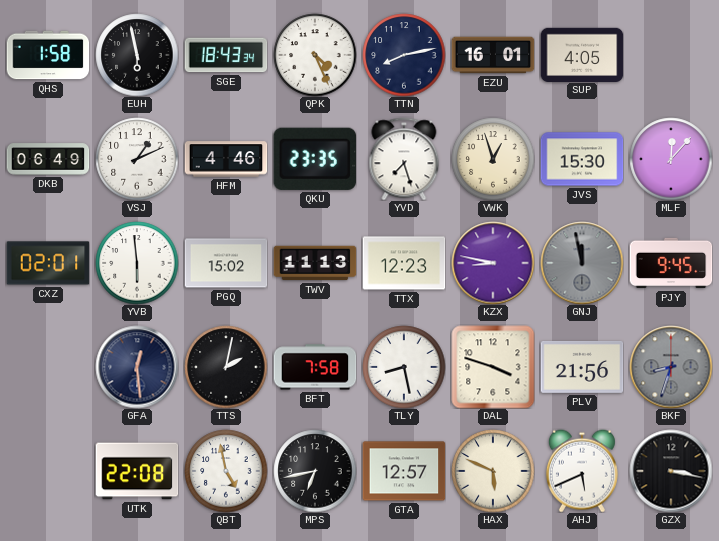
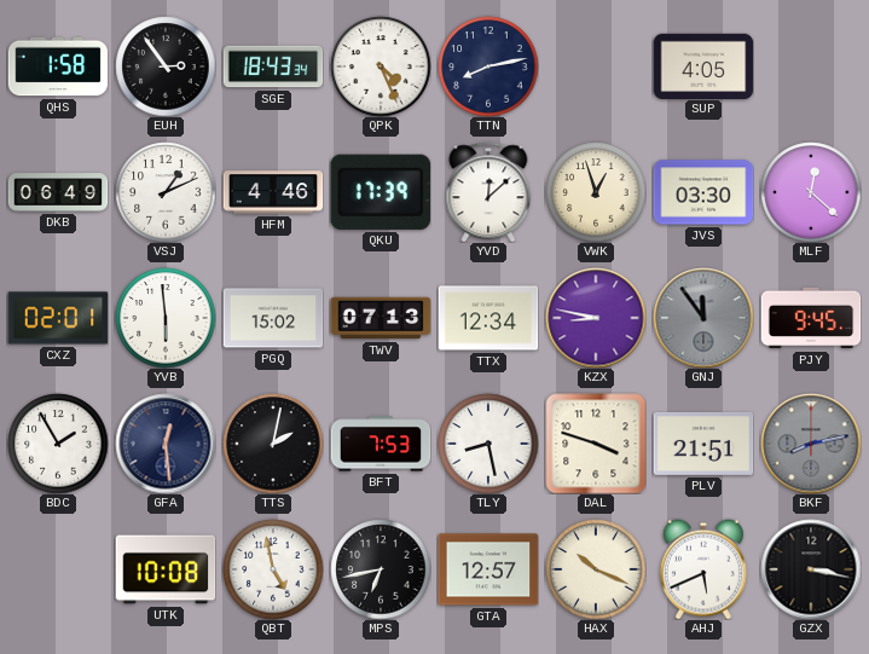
EUH: 5:58 -> 2:54
EZU: 16:01 -> none
QKU: 23:35 -> 17:39
YVD: 7:27 -> 12:08
JVS: 15:30 -> 03:30
MLF: 12:07 -> 12:22
TWV: 11:13 -> 07:13
TTX: 12:23 -> 12:34
GNJ: 11:58 -> 11:54
BDC: none -> 1:55
BFT: 7:58 -> 7:53
PLV: 21:56 -> 21:51
BKF: 8:33 -> 8:13
UTK: 22:08 -> 10:08
HAX: 5:49 -> 10:19
